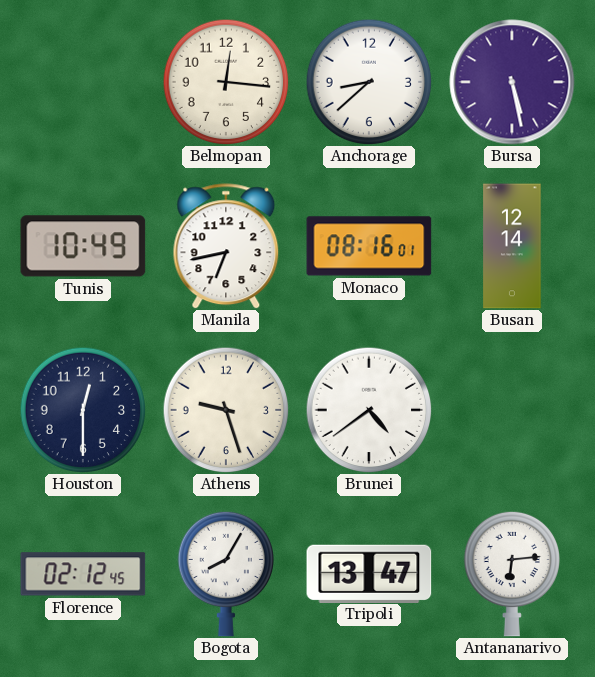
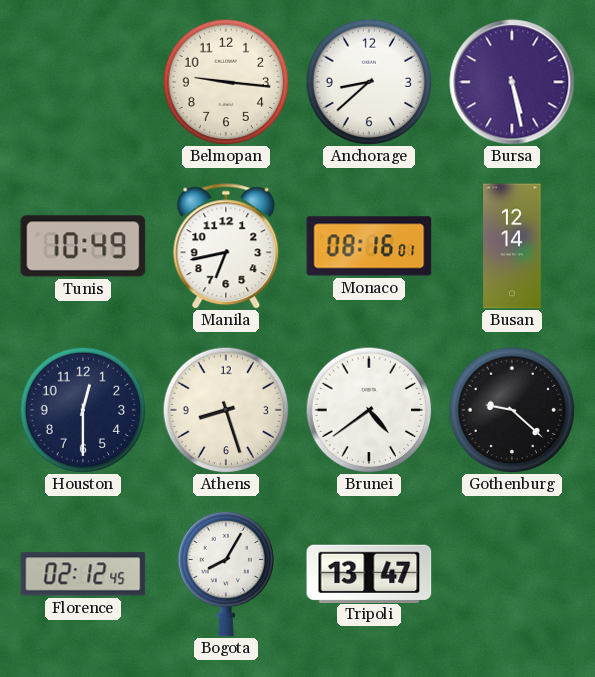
Belmopan: 12:16 -> 9:16
Athens: 9:27 -> 8:27
Gothenburg: none -> 9:22
Antananarivo: 6:14 -> none
